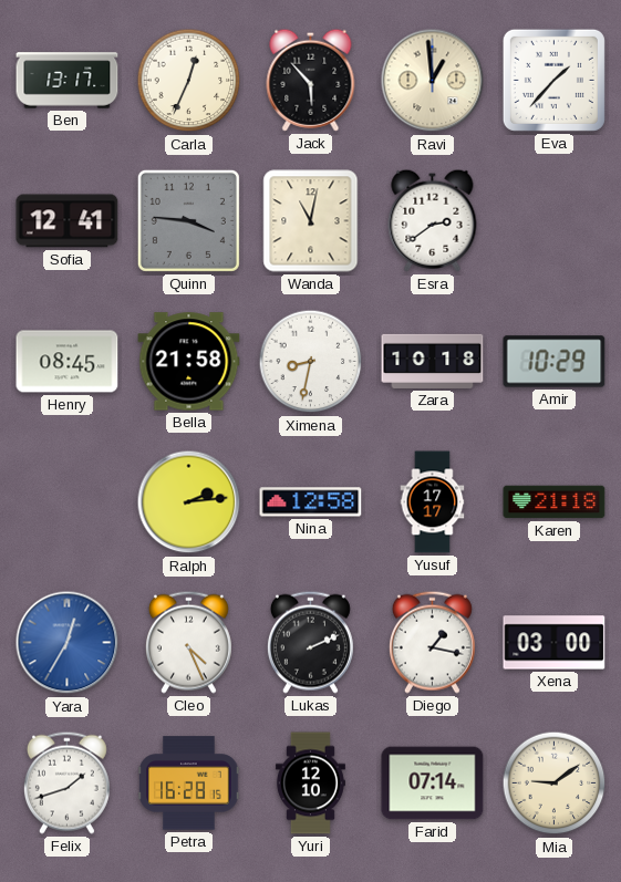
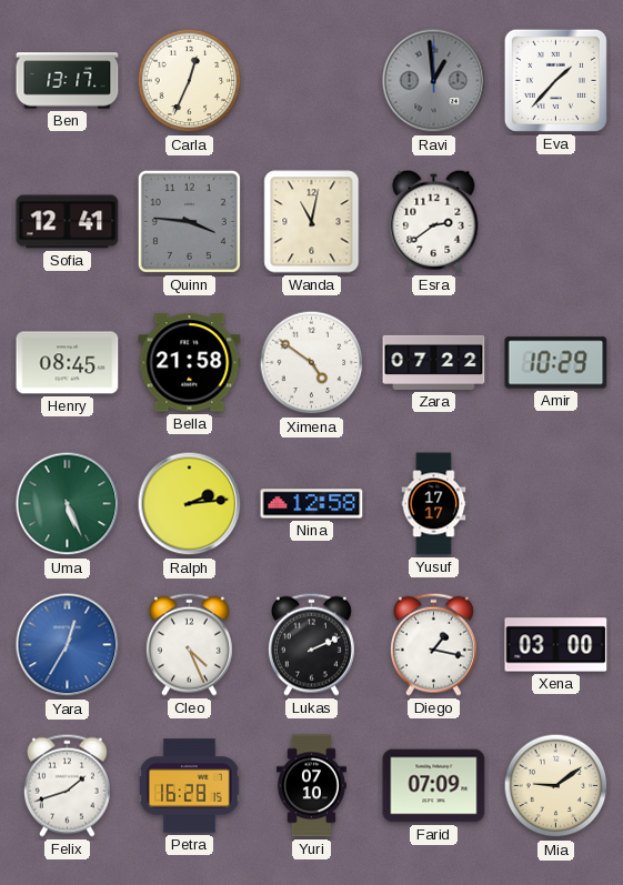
Jack: 5:53 -> none
Ravi dial: cream -> grey
Ximena: 8:32 -> 4:51
Zara: 10:18 -> 07:22
Uma: none -> 5:26
Karen: 21:18 -> none
Yuri: 12:10 -> 07:10
Farid: 07:14 -> 07:09
